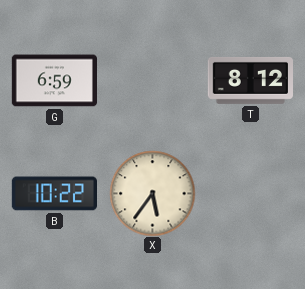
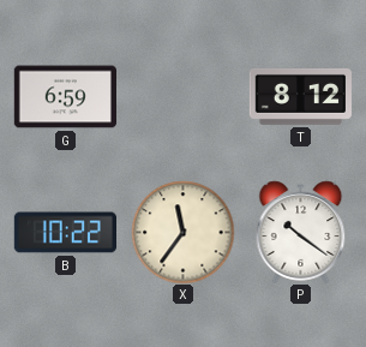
X: 5:36 -> 11:36
P: none -> 10:21
